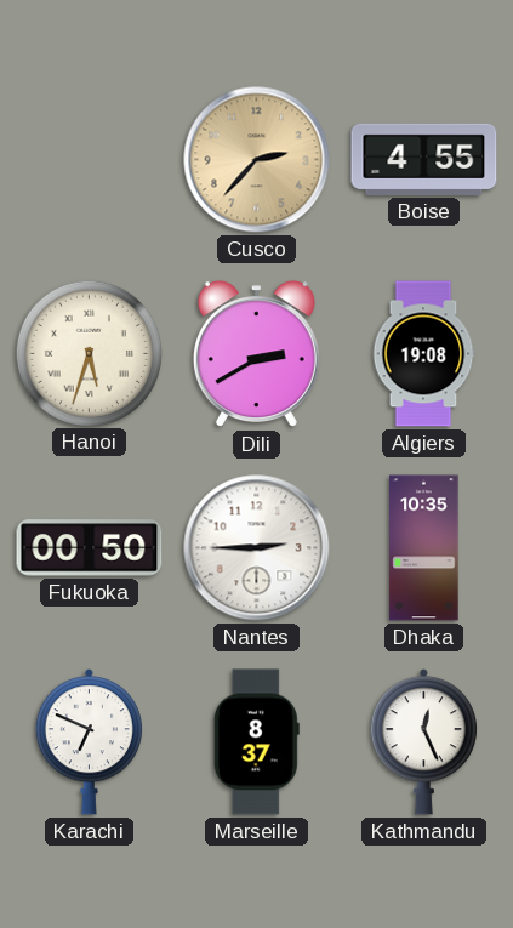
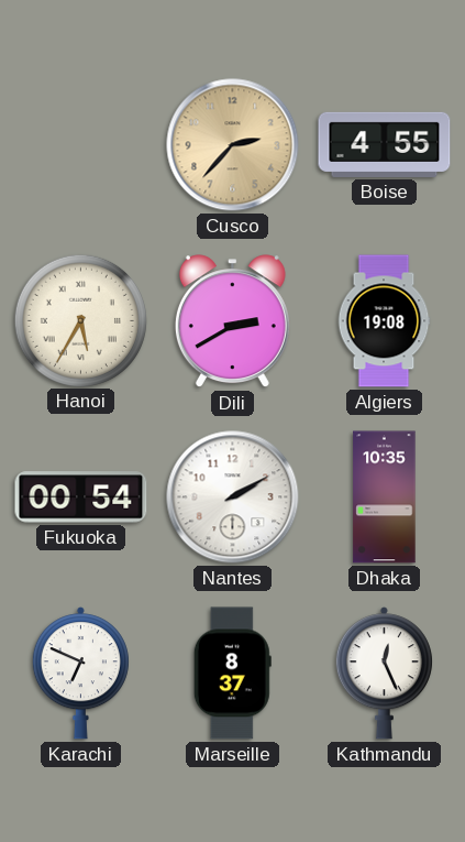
Hanoi: 5:33 -> 5:35
Fukuoka: 00:50 -> 00:54
Nantes: 2:45 -> 2:10
